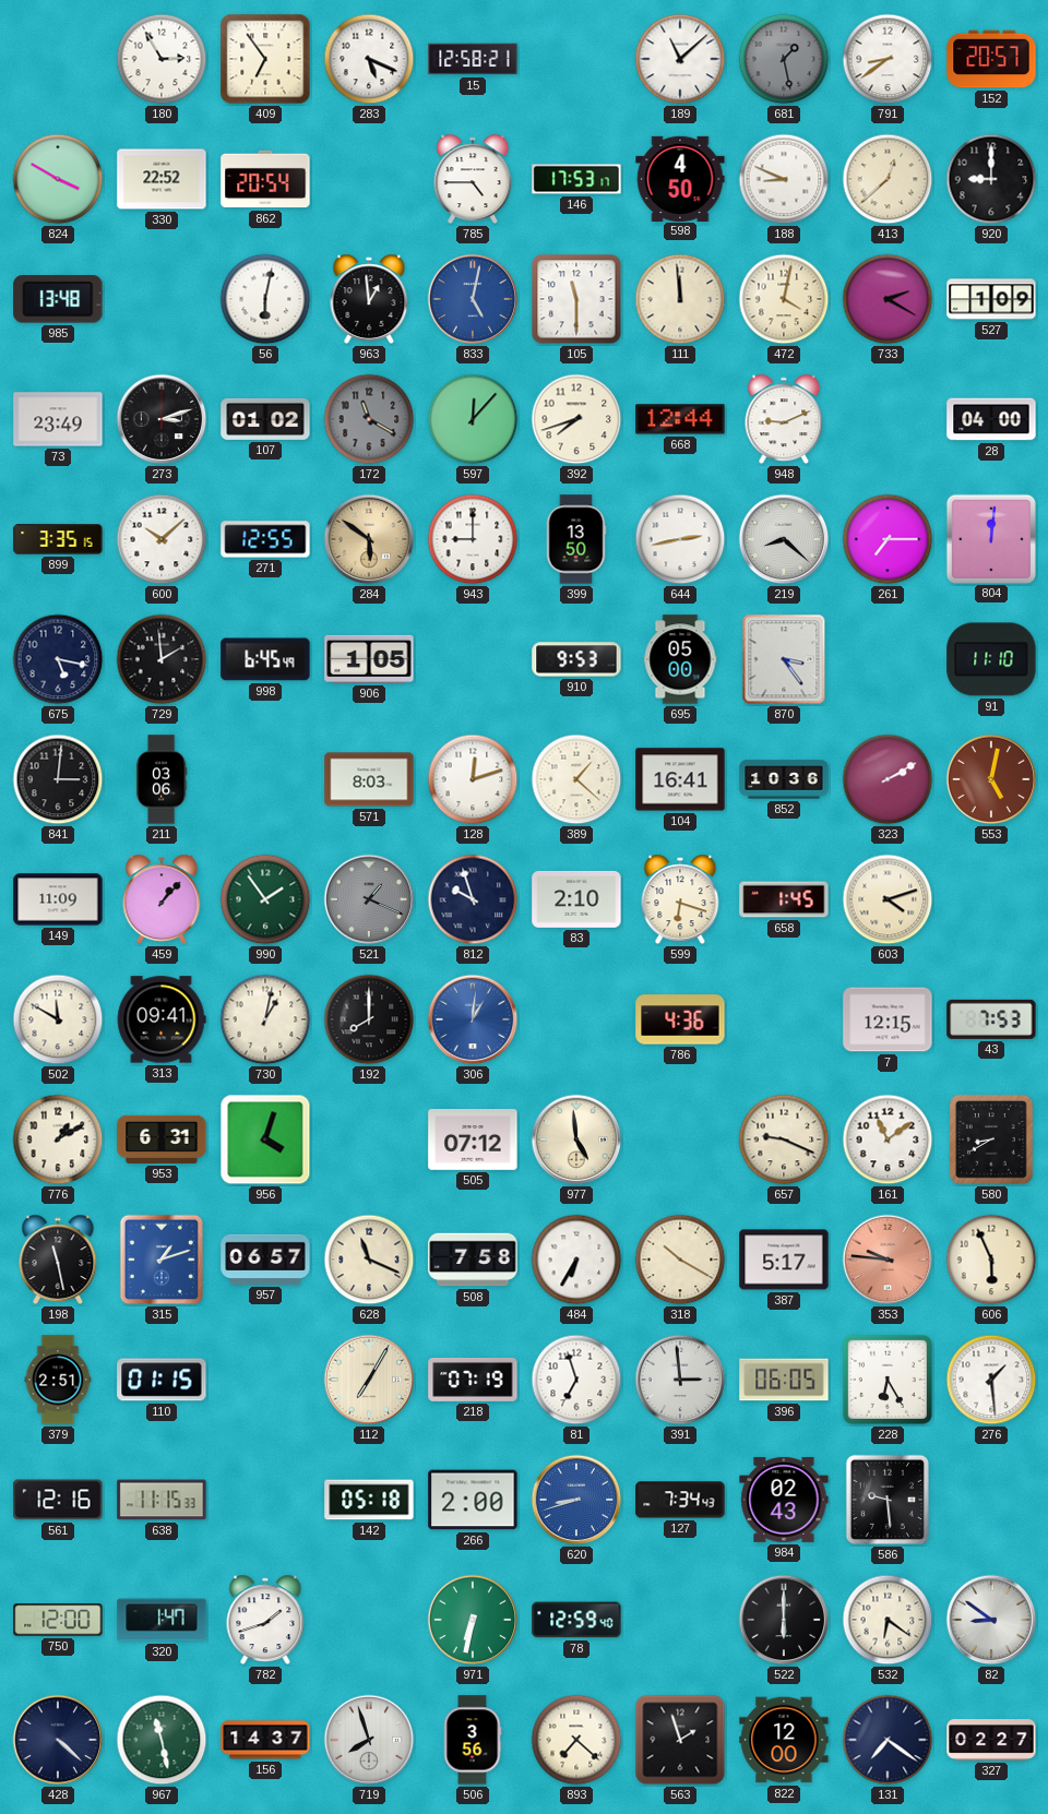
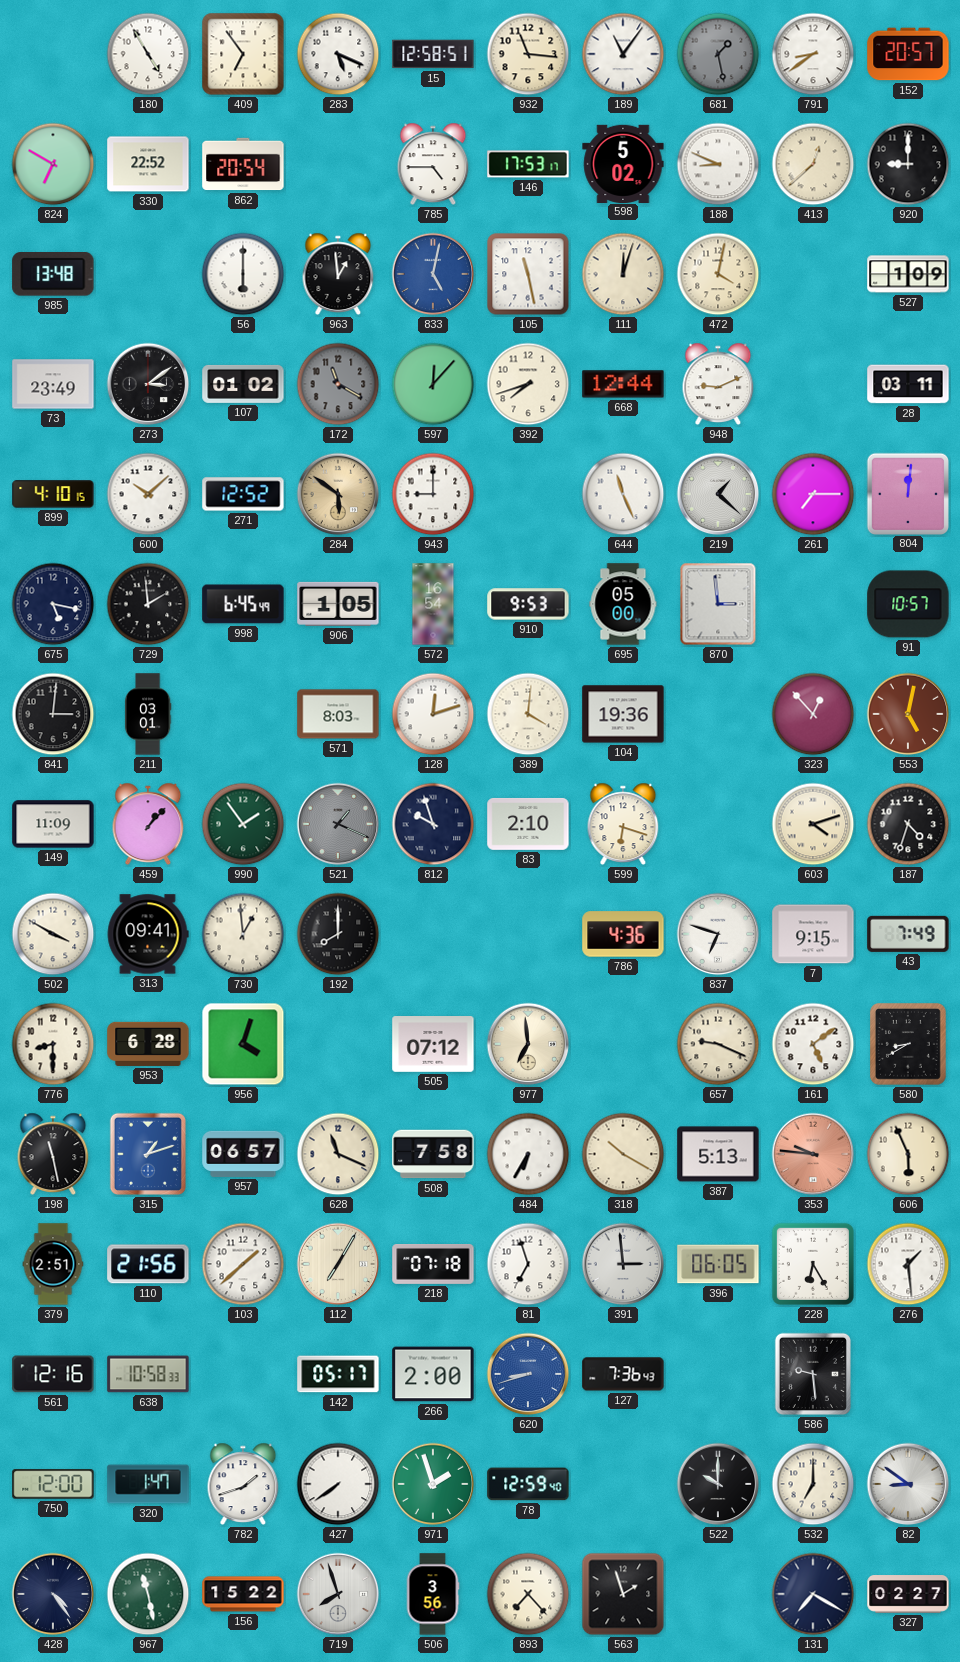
180: 2:55 -> 4:55
15: 12:58:21 -> 12:58:51
932: none -> 11:16
189: 11:08 -> 11:06
824: 3:50 -> 6:50
598: 4:50 -> 5:02
56: 6:02 -> 6:00
105: 11:30 -> 11:28
111: 11:59 -> 12:03
733: 2:20 -> none
273: 3:12 -> 3:09
28: 04:00 -> 03:11
899: 3:35 -> 4:10
271: 12:55 -> 12:52
399: 13:50 -> none
644: 2:43 -> 11:26
219: 8:22 -> 1:22
572: none -> 16:54
870: 3:24 -> 2:59
91: 11:10 -> 10:57
211: 03:06 -> 03:01
389: 1:22 -> 4:01
104: 16:41 -> 19:36
852: 10:36 -> none
323: 2:10 -> 12:53
658: 1:45 -> none
187: none -> 4:33
502: 11:50 -> 3:50
730: 1:02 -> 12:59
306: 1:01 -> none
837: none -> 6:48
7: 12:15 -> 9:15
43: 7:53 -> 7:49
776: 1:10 -> 8:30
953: 6:31 -> 6:28
977: 4:59 -> 6:59
161: 11:09 -> 5:09
387: 5:17 -> 5:13
110: 01:15 -> 21:56
103: none -> 1:38
218: 07:19 -> 07:18
638: 11:15 -> 10:58
142: 05:18 -> 05:17
127: 7:34 -> 7:36
984: 02:43 -> none
427: none -> 7:39
971: 6:32 -> 1:57
522: 6:00 -> 10:00
532: 6:21 -> 7:00
428: 4:22 -> 4:24
156: 14:37 -> 15:22
893: 7:22 -> 7:23
822: 12:00 -> none
131: 7:21 -> 7:20
